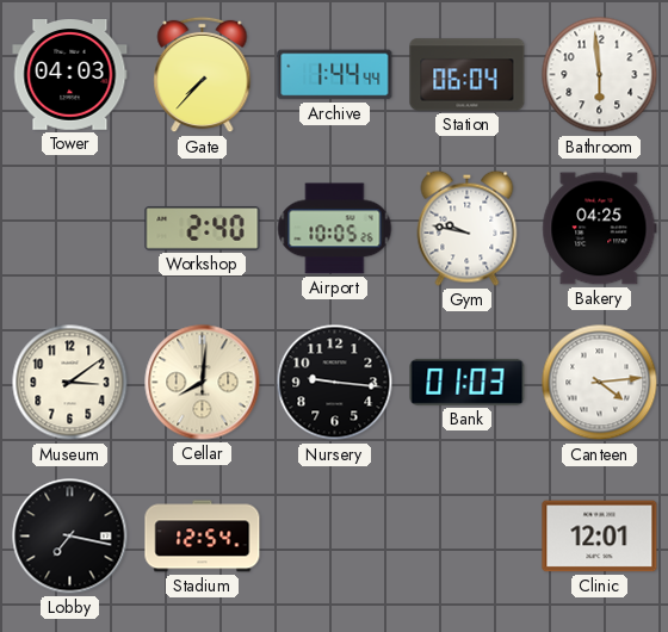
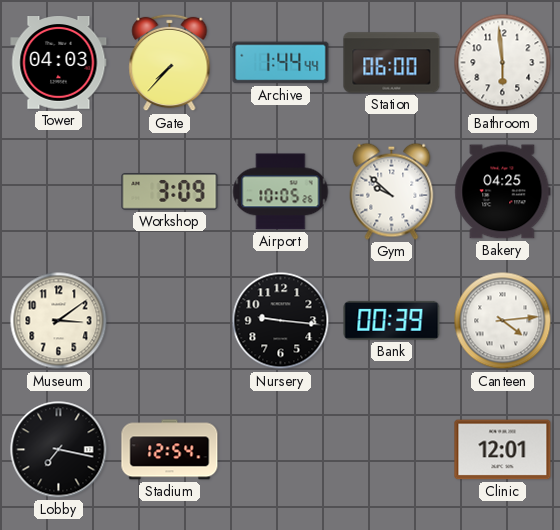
Station: 06:04 -> 06:00
Workshop: 2:40 -> 3:09
Gym: 9:47 -> 9:52
Cellar: 8:01 -> none
Bank: 01:03 -> 00:39
